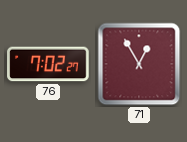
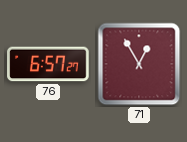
76: 7:02 -> 6:57
